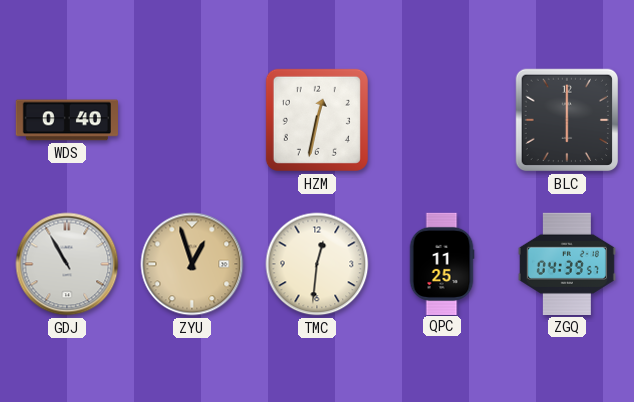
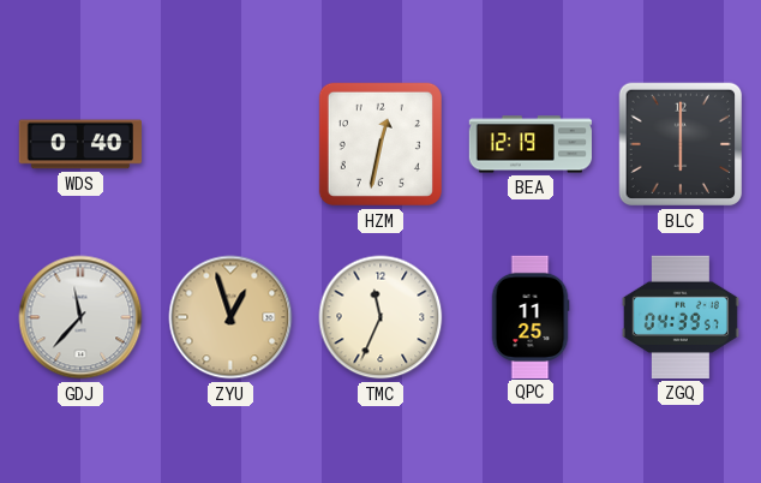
BEA: none -> 12:19
GDJ: 10:55 -> 11:37
TMC: 12:31 -> 11:34
